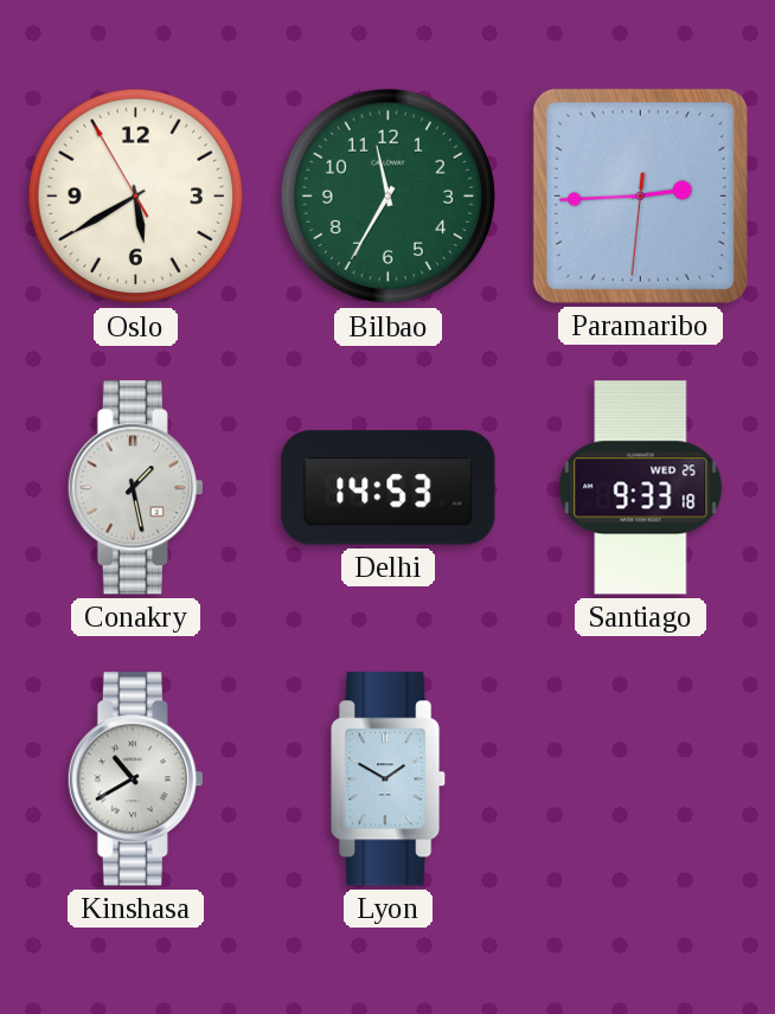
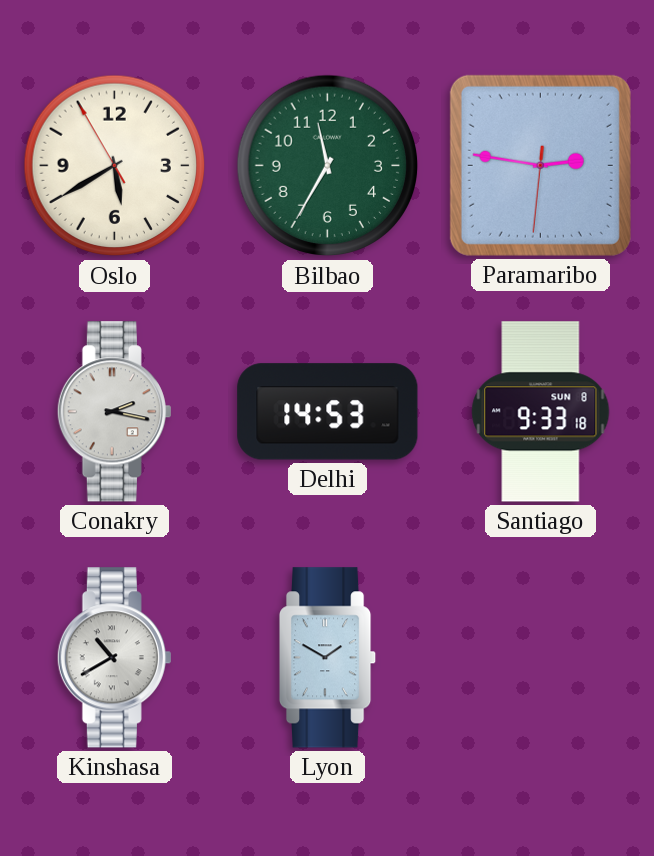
Paramaribo: 2:44 -> 2:46
Conakry: 1:28 -> 2:17
Santiago date: WED 25 -> SUN 8
